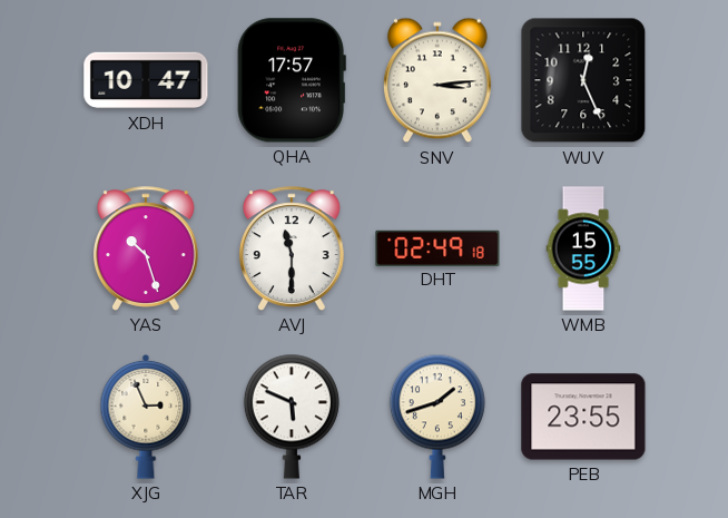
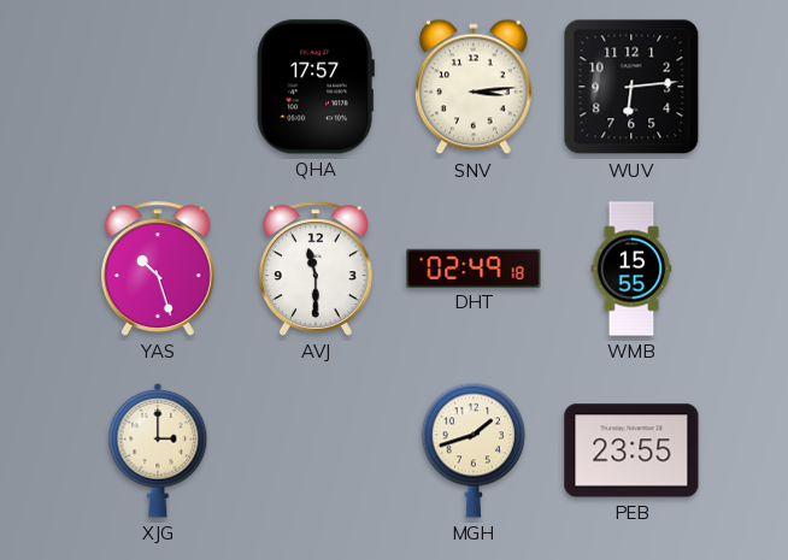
XDH: 10:47 -> none
WUV: 12:26 -> 6:14
XJG: 2:56 -> 3:00
TAR: 5:49 -> none
